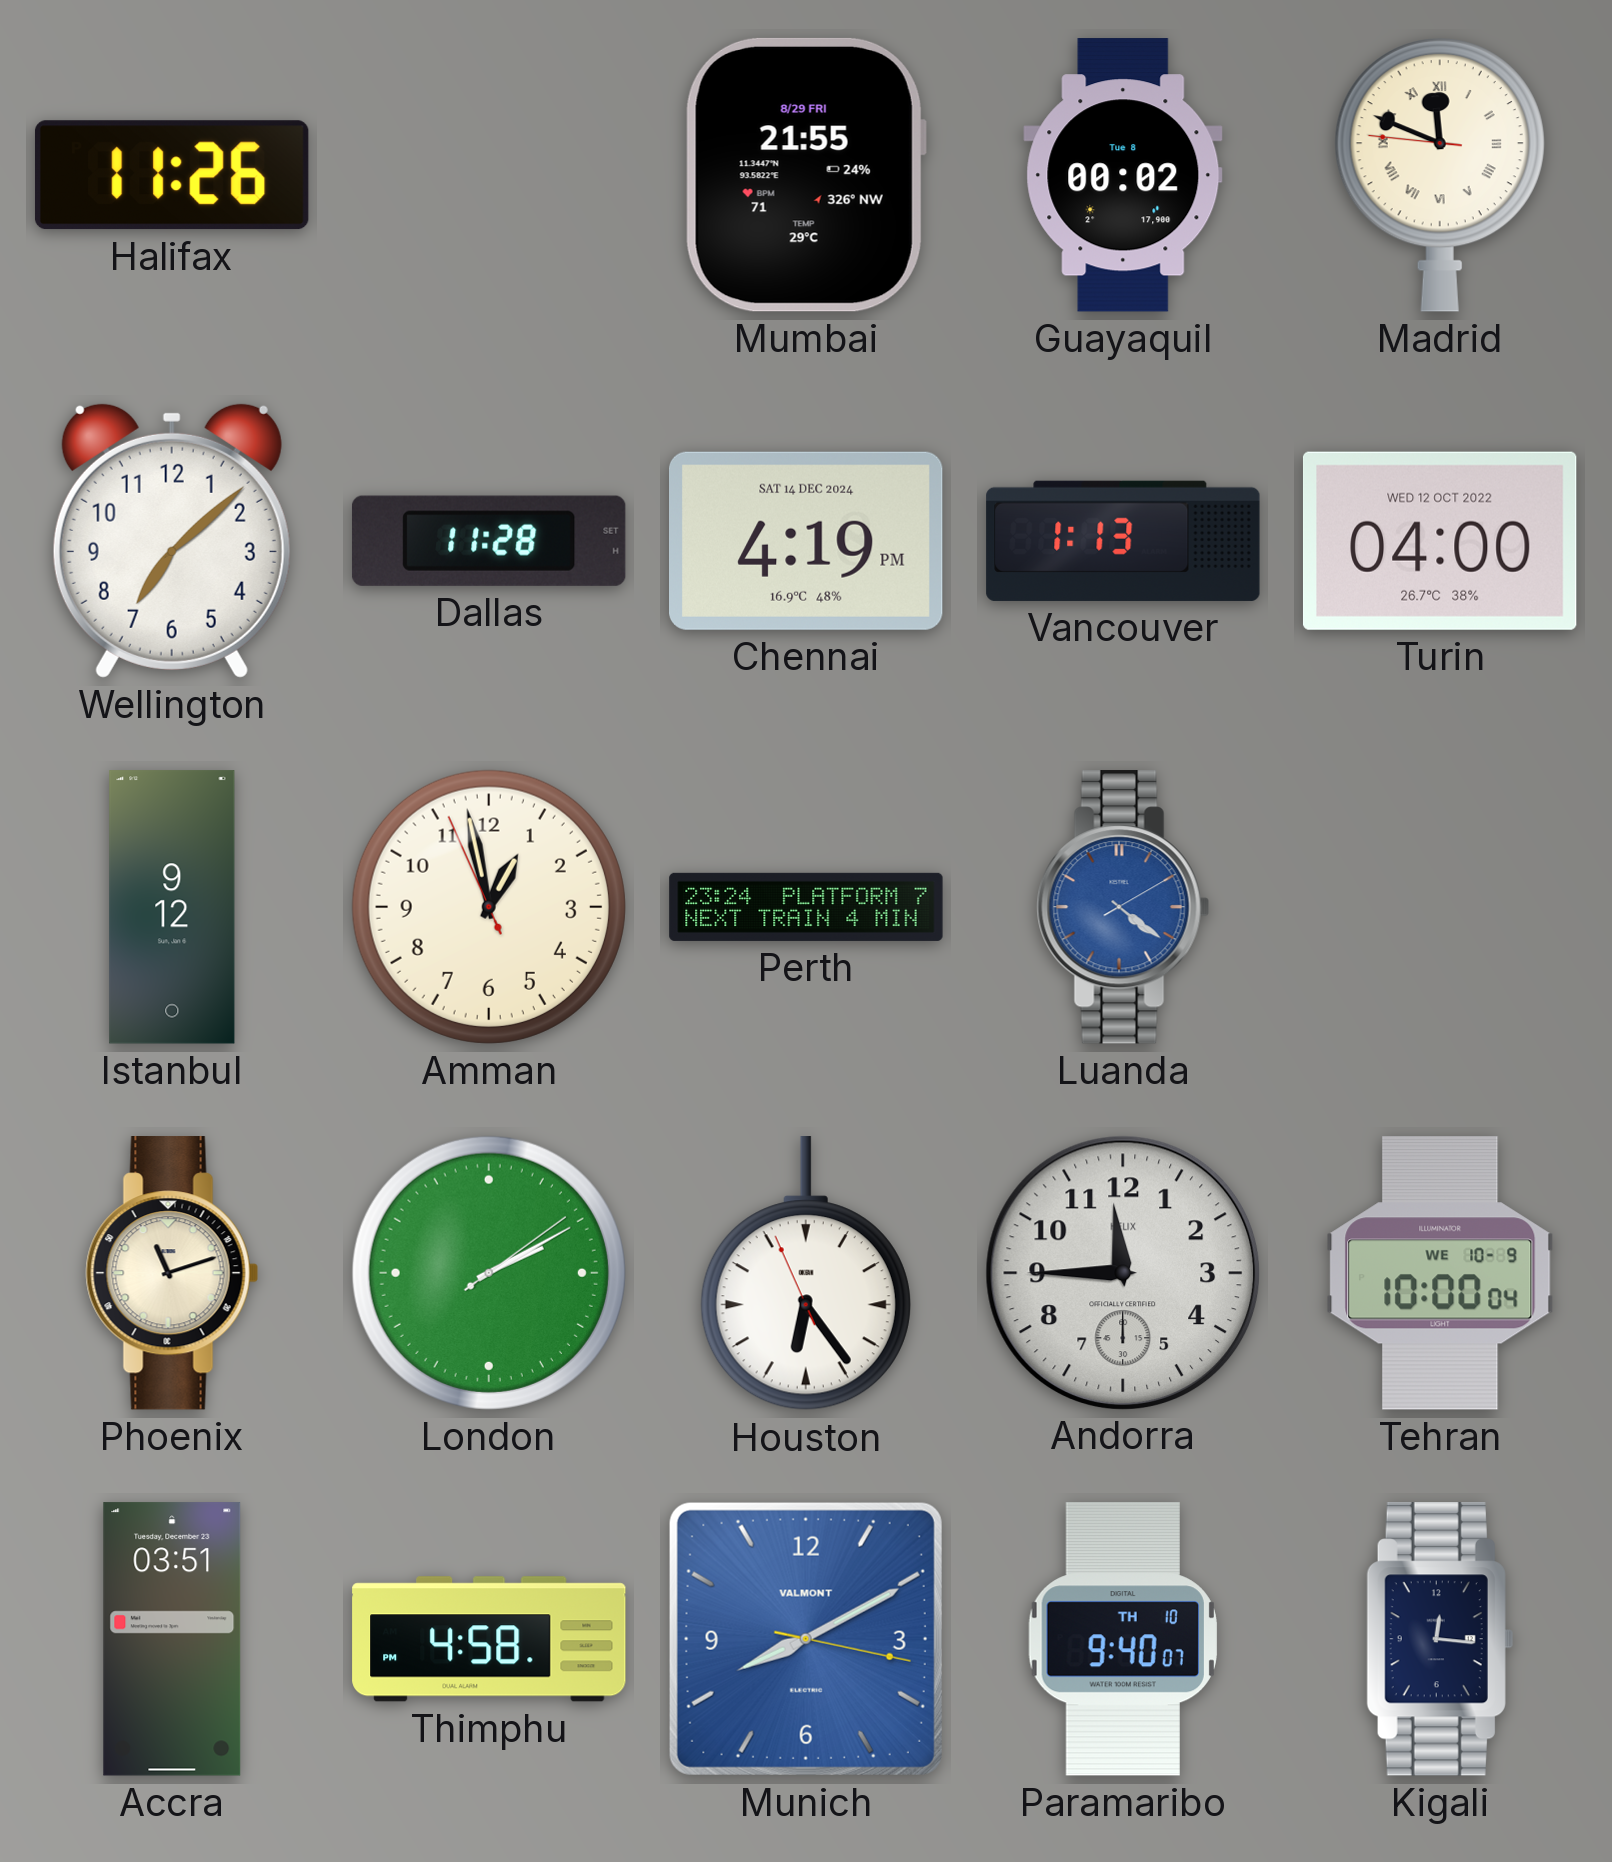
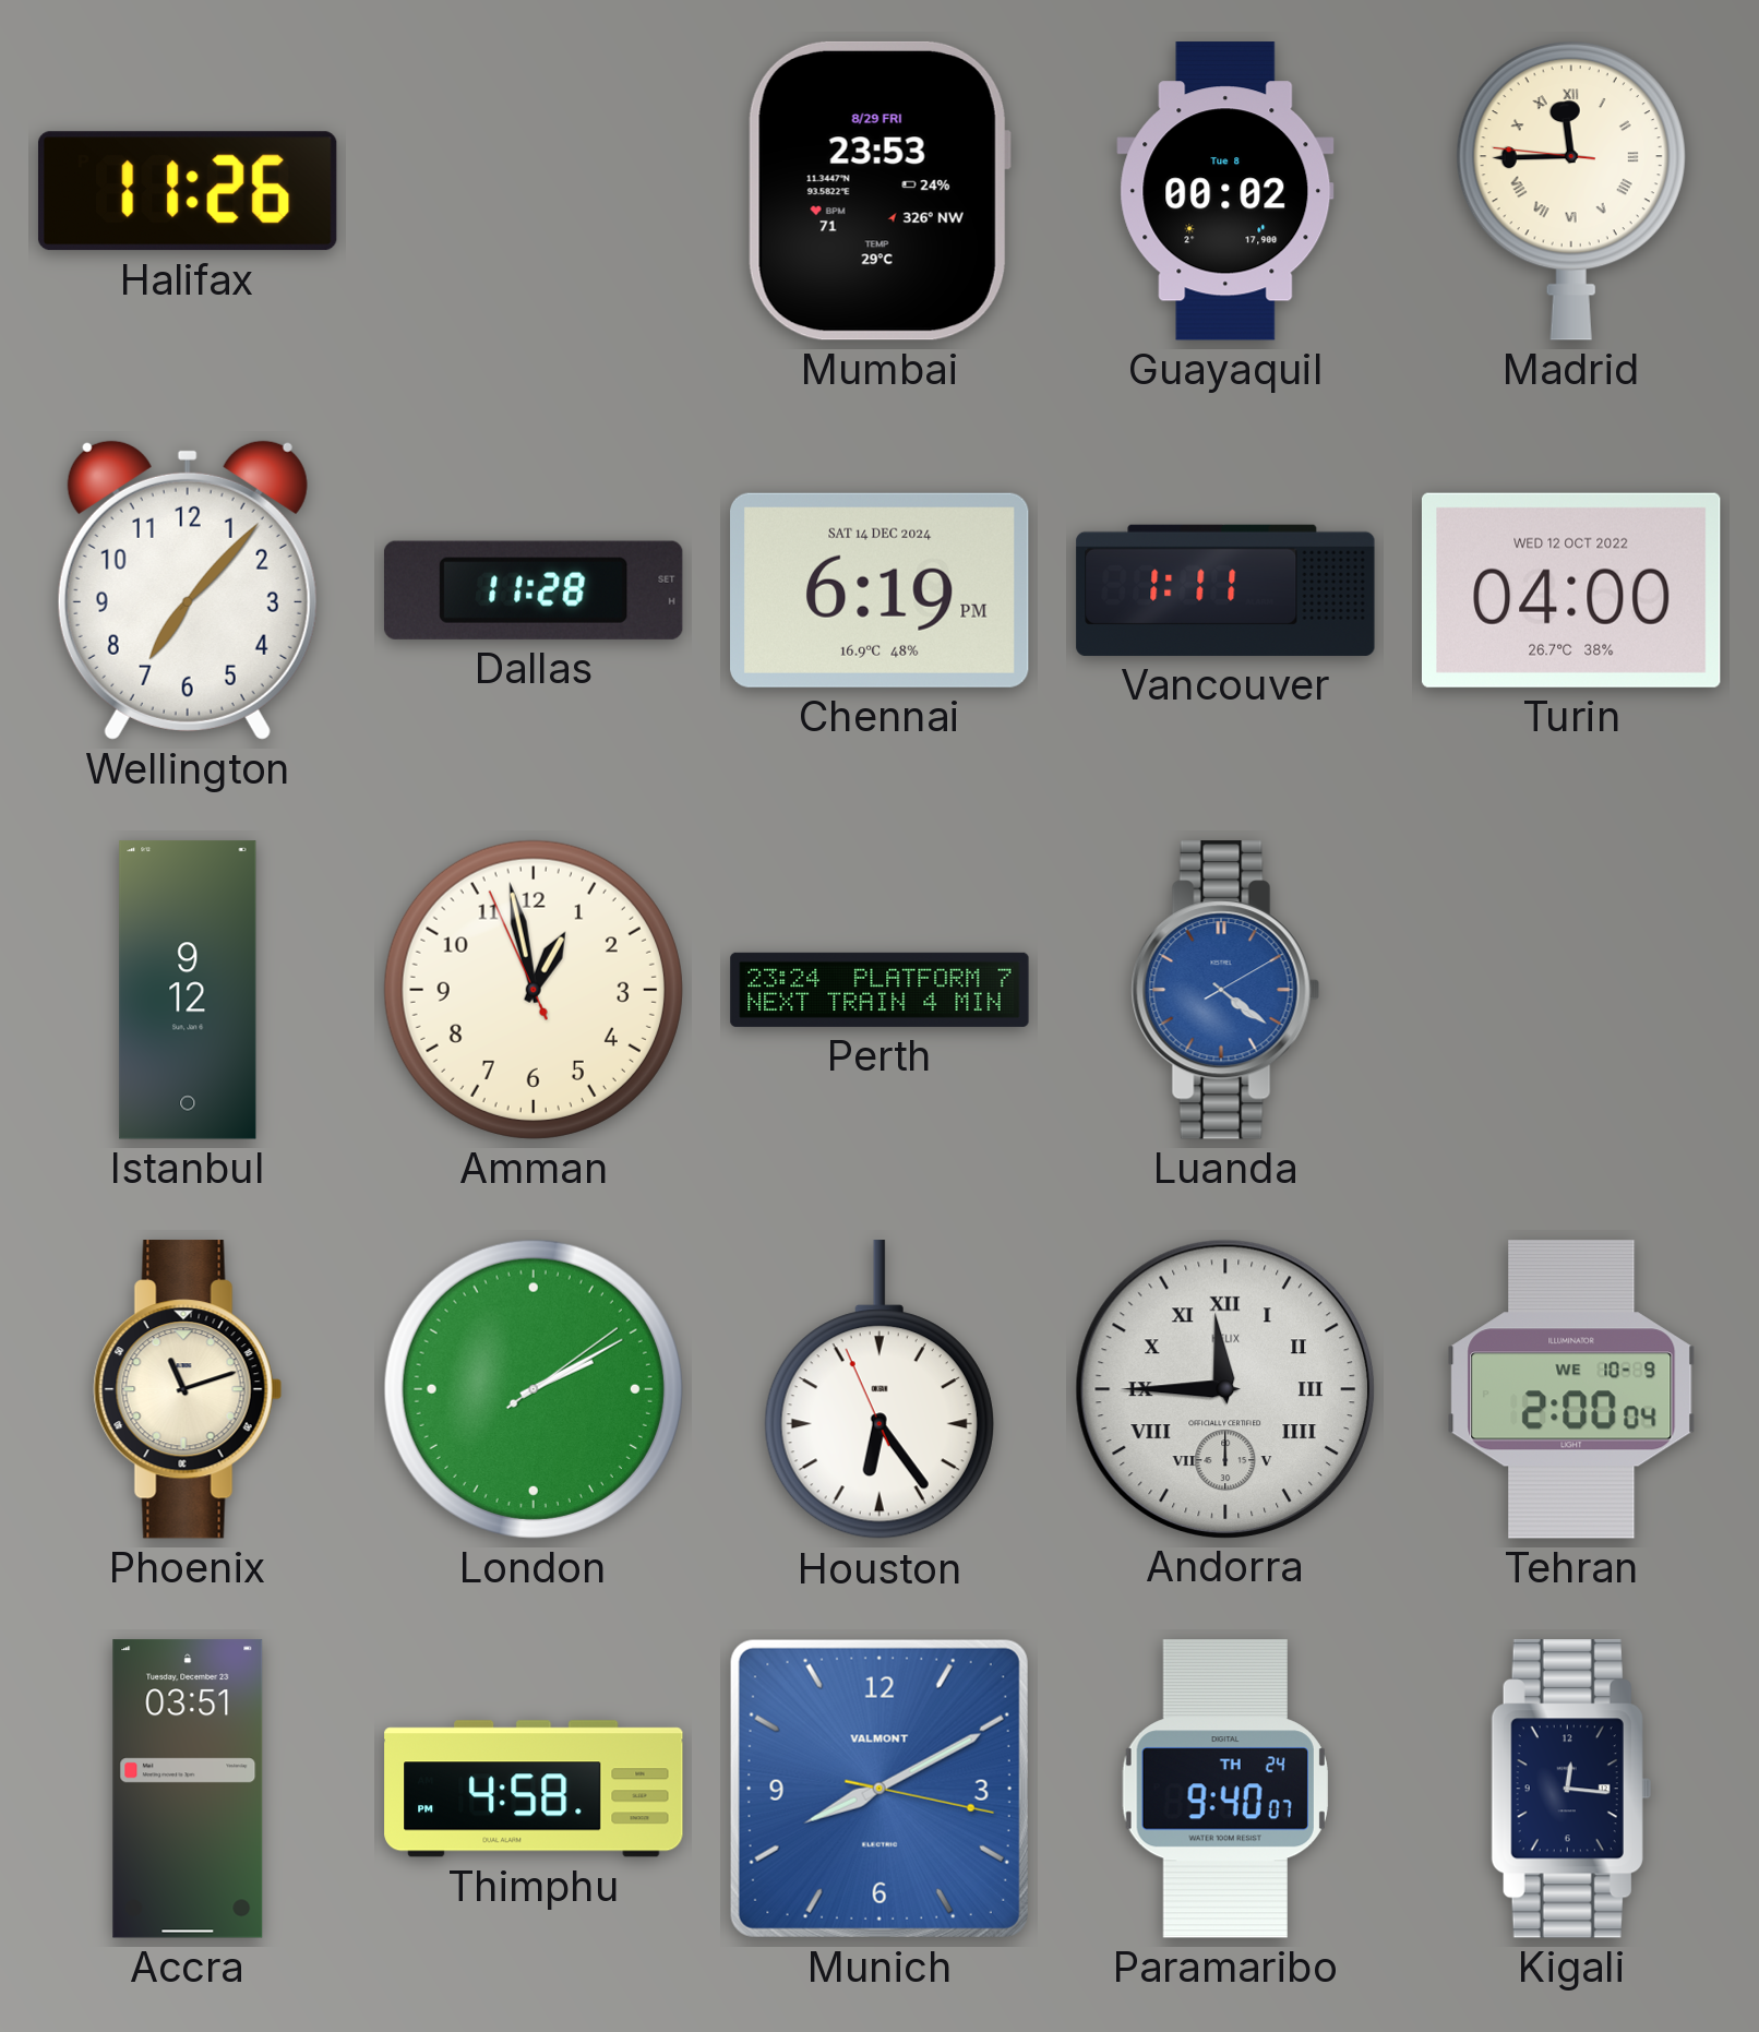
Mumbai: 21:55 -> 23:53
Madrid: 11:48 -> 11:44
Wellington: 7:08 -> 7:07
Chennai: 4:19 -> 6:19
Vancouver: 1:13 -> 1:11
Andorra numerals: Arabic -> Roman
Tehran: 10:00 -> 2:00
Paramaribo date: TH 10 -> TH 24
